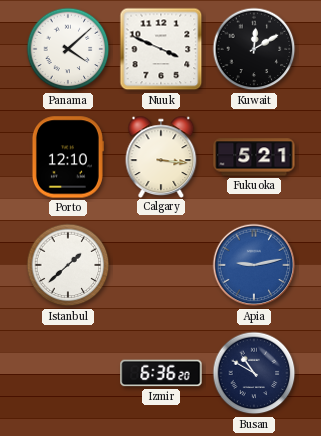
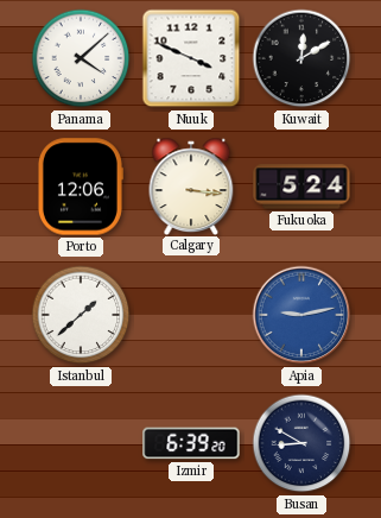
Porto: 12:10 -> 12:06
Fukuoka: 5:21 -> 5:24
Izmir: 6:36 -> 6:39
Busan: 10:50 -> 8:50
